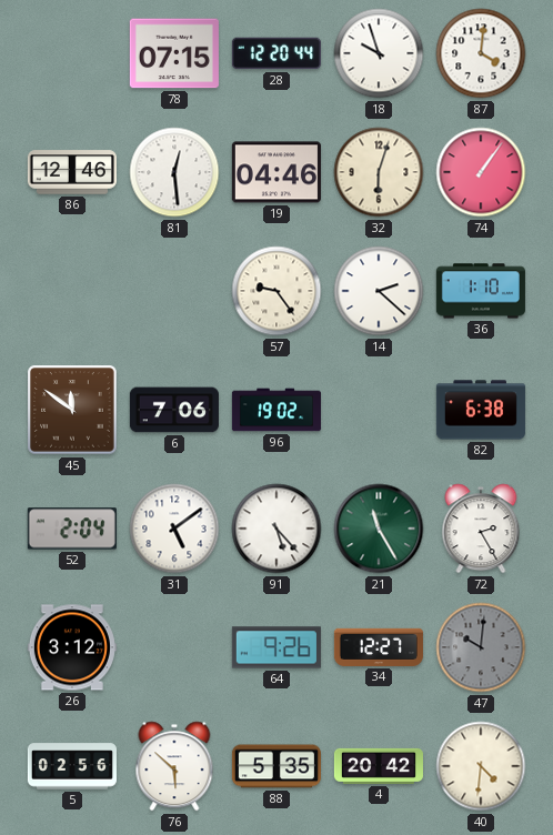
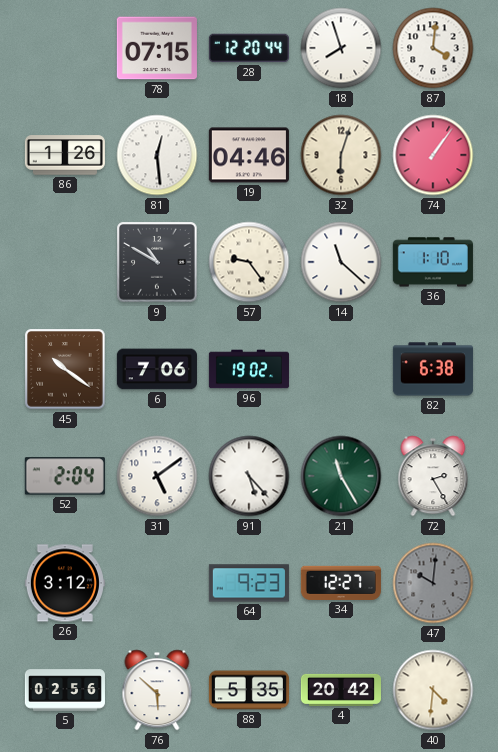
18: 9:57 -> 7:57
86: 12:46 -> 1:26
9: none -> 10:50
14: 2:22 -> 11:22
45: 11:51 -> 10:21
64: 9:26 -> 9:23
